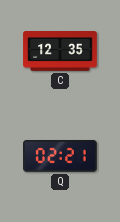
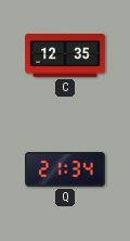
Q: 02:21 -> 21:34
